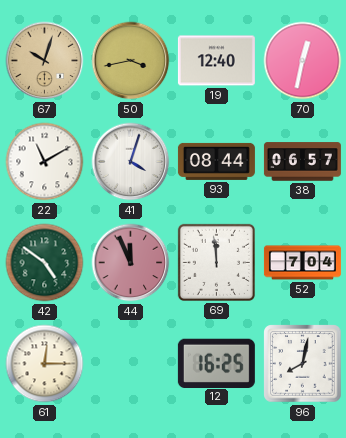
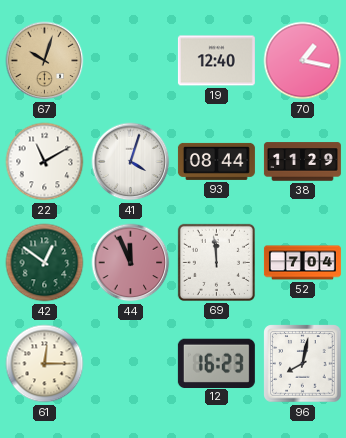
50: 3:43 -> none
70: 12:32 -> 1:17
38: 06:57 -> 11:29
42: 4:51 -> 12:51
12: 16:25 -> 16:23
